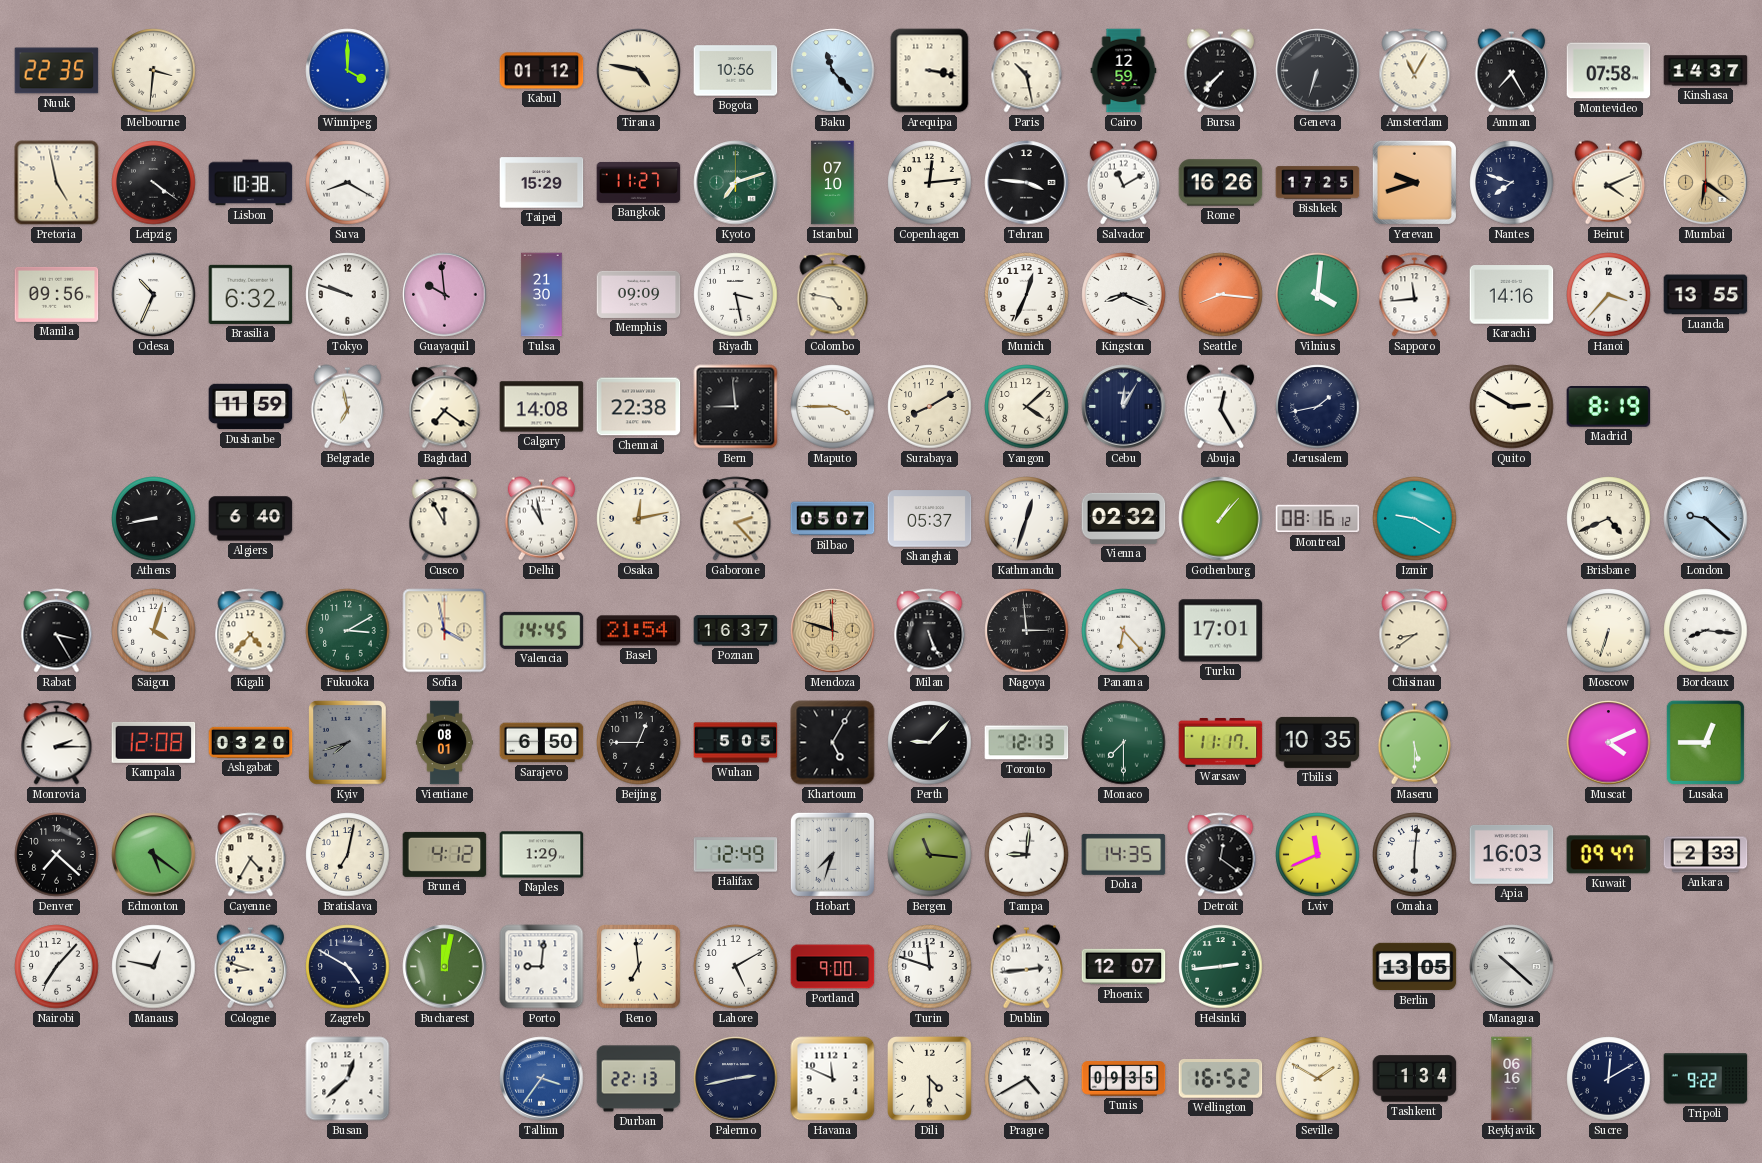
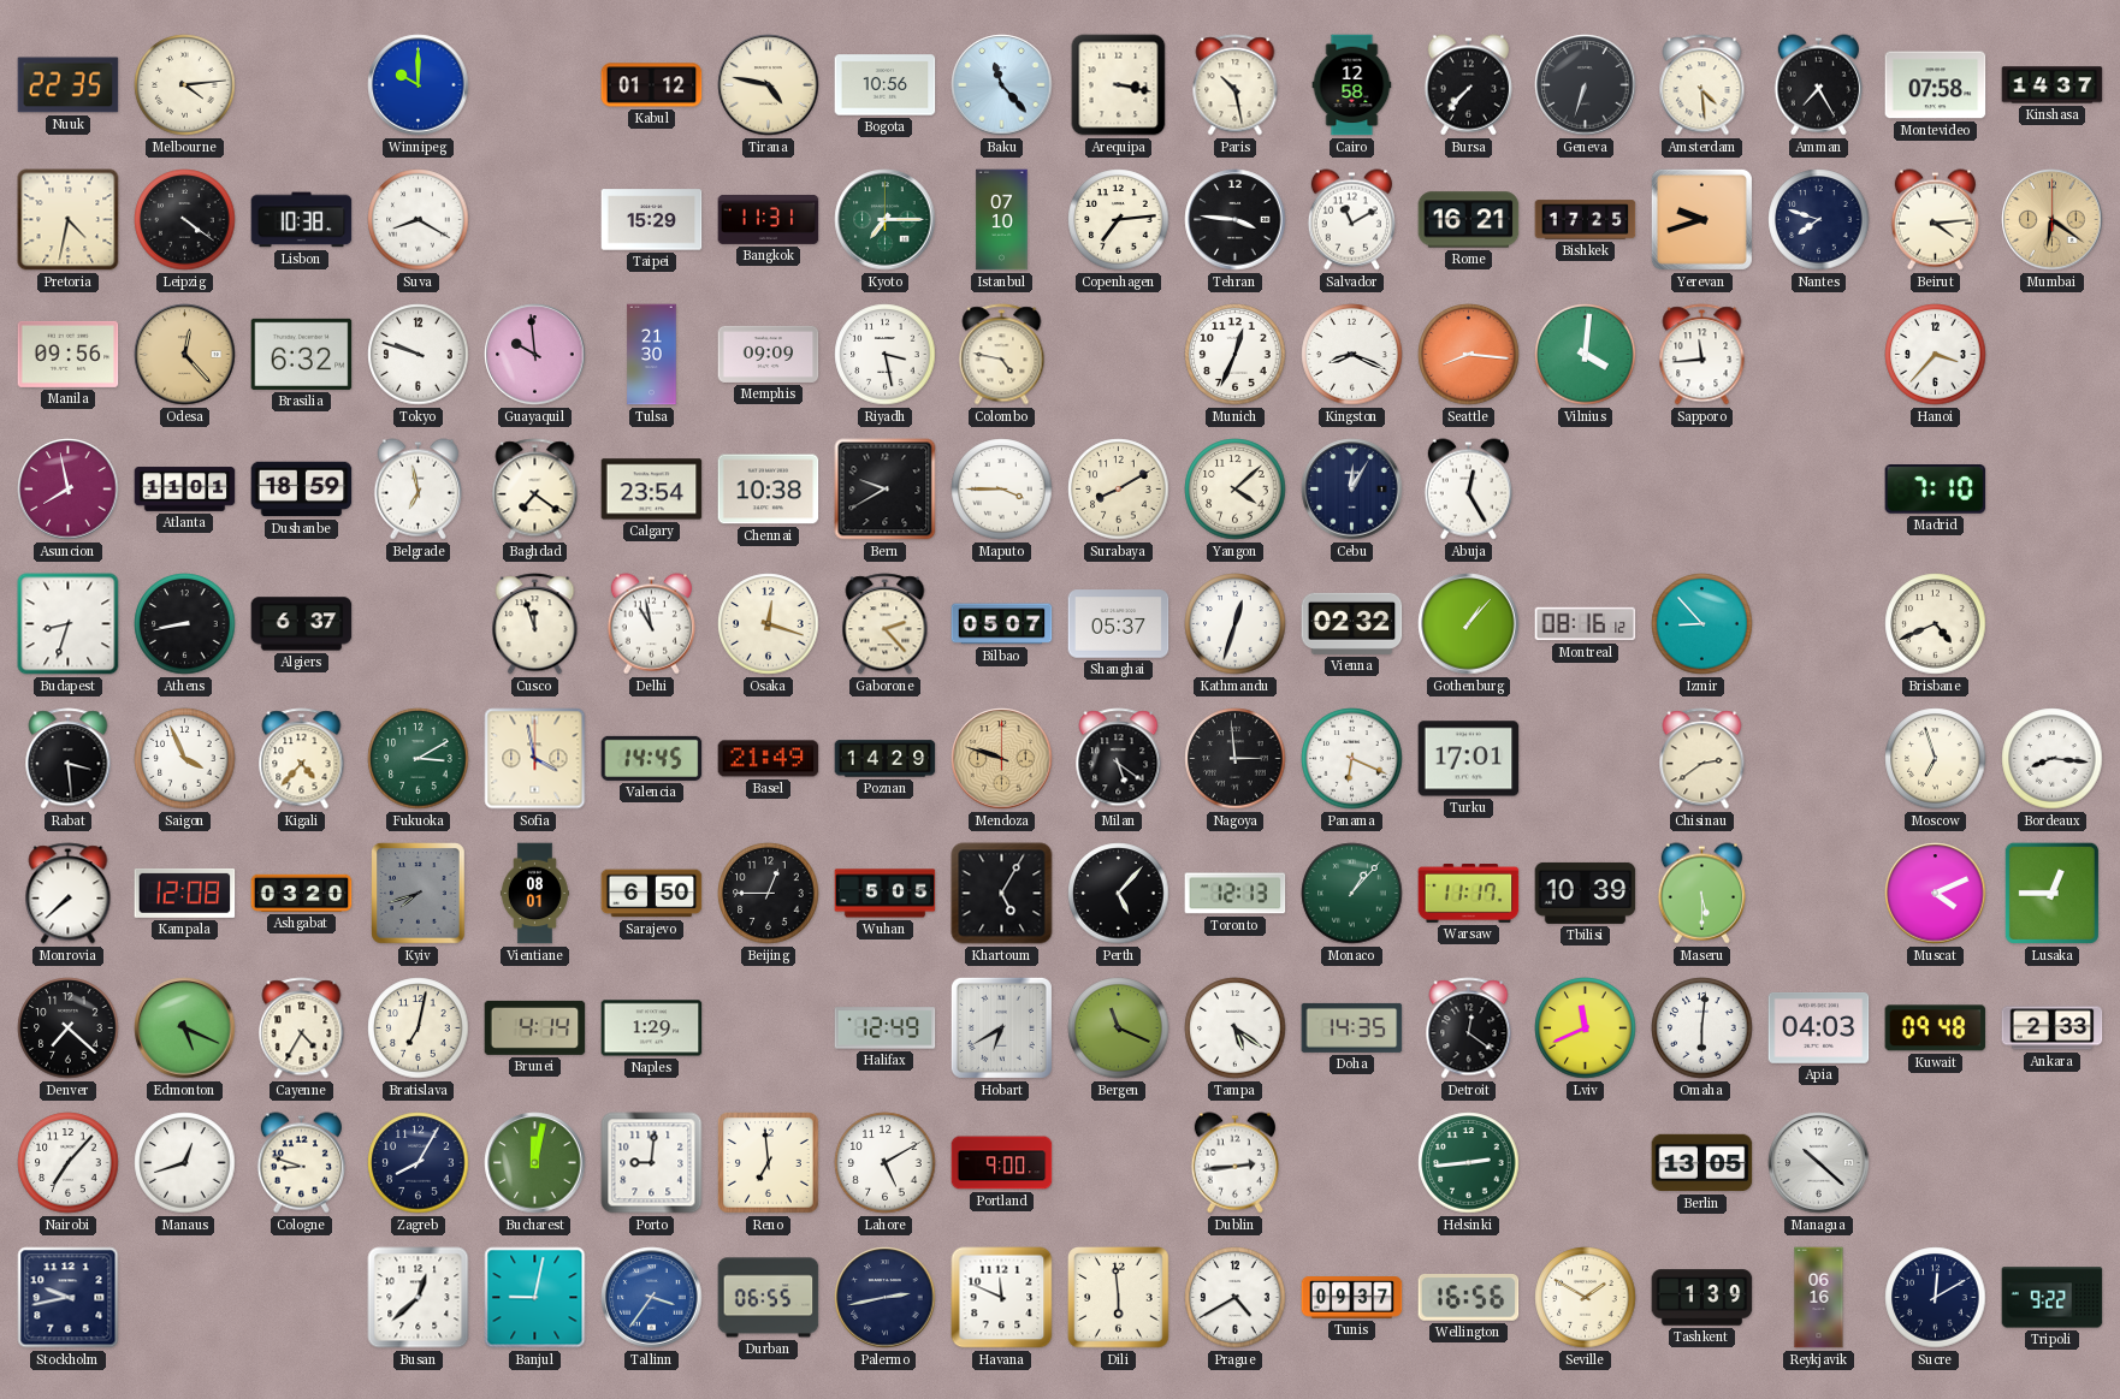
Melbourne: 3:31 -> 4:14
Winnipeg: 4:00 -> 10:00
Cairo: 12:59 -> 12:58
Amsterdam: 11:05 -> 4:29
Pretoria: 4:58 -> 4:32
Bangkok: 11:27 -> 11:31
Kyoto: 7:12 -> 7:15
Copenhagen: 12:14 -> 7:14
Rome: 16:26 -> 16:21
Beirut: 4:11 -> 4:14
Odesa: 10:34 -> 12:23
Odesa dial: white -> champagne
Karachi: 14:16 -> none
Luanda: 13:55 -> none
Asuncion: none -> 7:58
Atlanta: none -> 11:01
Dushanbe: 11:59 -> 18:59
Calgary: 14:08 -> 23:54
Chennai: 22:38 -> 10:38
Bern: 8:59 -> 9:40
Jerusalem: 1:43 -> none
Quito: 2:50 -> none
Madrid: 8:19 -> 7:10
Budapest: none -> 8:33
Algiers: 6:40 -> 6:37
Cusco: 11:55 -> 11:57
Osaka: 12:13 -> 12:18
Izmir: 9:20 -> 8:53
London: 9:22 -> none
Rabat: 3:25 -> 3:29
Saigon: 4:03 -> 3:56
Basel: 21:54 -> 21:49
Poznan: 16:37 -> 14:29
Mendoza: 11:48 -> 9:48
Milan: 5:26 -> 5:21
Panama: 6:23 -> 6:19
Chisinau: 8:39 -> 2:39
Moscow: 6:33 -> 6:57
Monrovia: 2:15 -> 7:38
Perth: 9:07 -> 5:07
Monaco: 7:30 -> 1:07
Tbilisi: 10:35 -> 10:39
Edmonton: 5:21 -> 5:19
Brunei: 4:12 -> 4:14
Hobart: 7:33 -> 6:40
Bergen: 11:16 -> 11:19
Tampa: 9:01 -> 5:21
Apia: 16:03 -> 04:03
Kuwait: 09:47 -> 09:48
Manaus: 12:47 -> 12:42
Zagreb: 4:50 -> 8:05
Turin: 11:48 -> none
Phoenix: 12:07 -> none
Stockholm: none -> 9:43
Banjul: none -> 9:02
Durban: 22:13 -> 06:55
Dili: 4:30 -> 5:59
Tunis: 09:35 -> 09:37
Wellington: 16:52 -> 16:56
Tashkent: 1:34 -> 1:39
